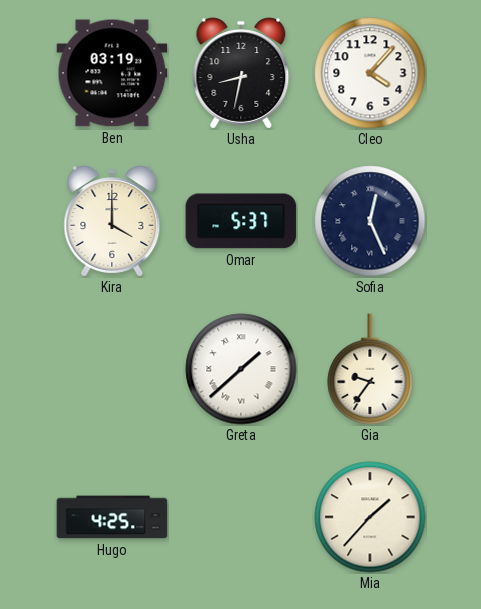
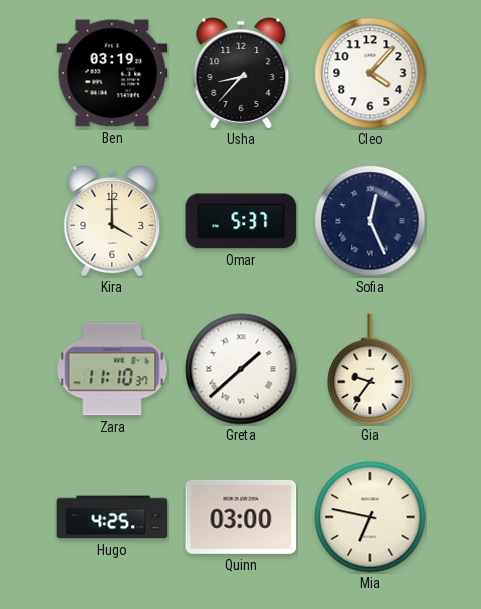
Usha: 8:32 -> 8:37
Zara: none -> 11:10
Quinn: none -> 03:00
Mia: 1:37 -> 6:47
